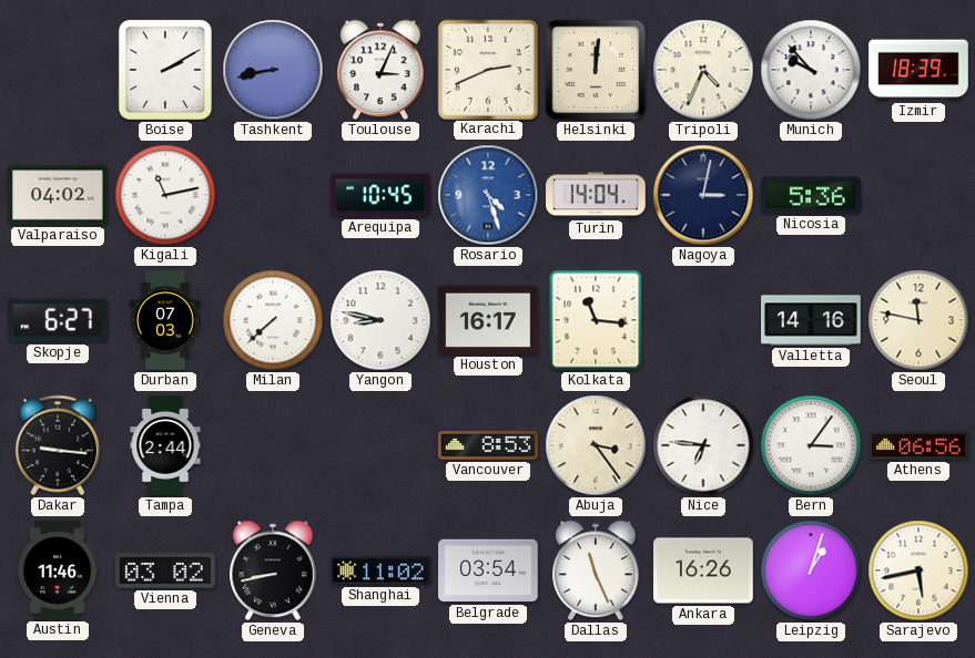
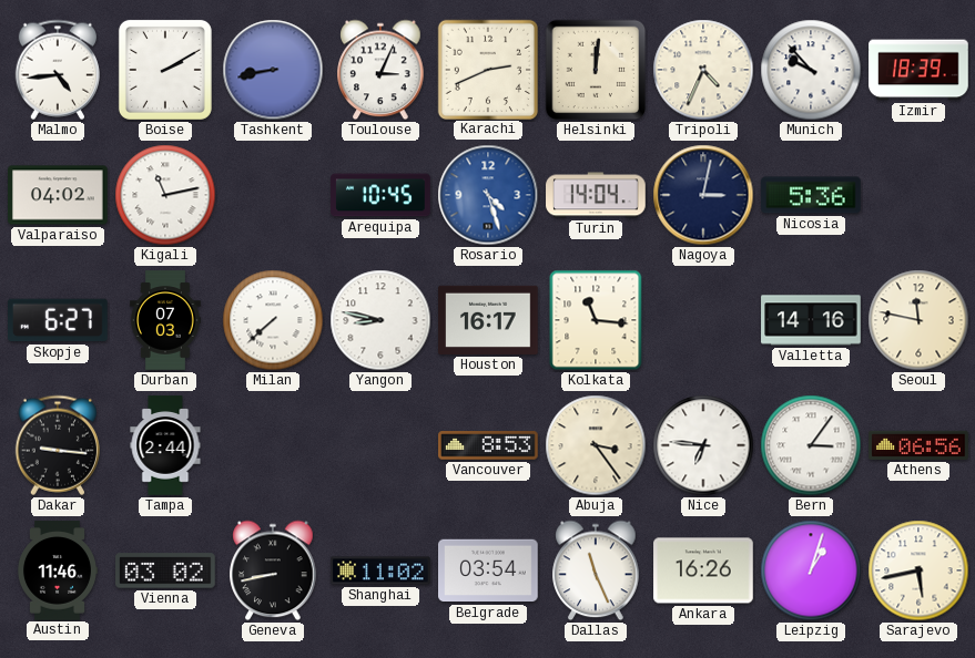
Malmo: none -> 4:44
